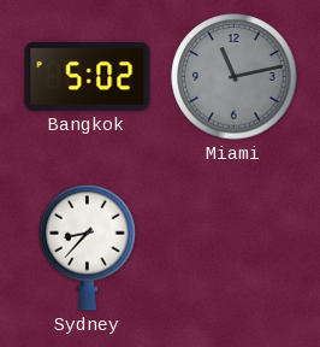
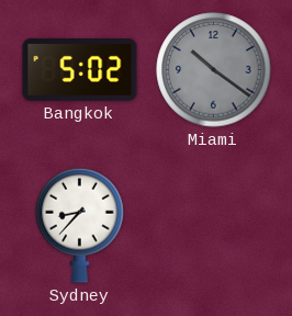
Miami: 11:13 -> 10:21
